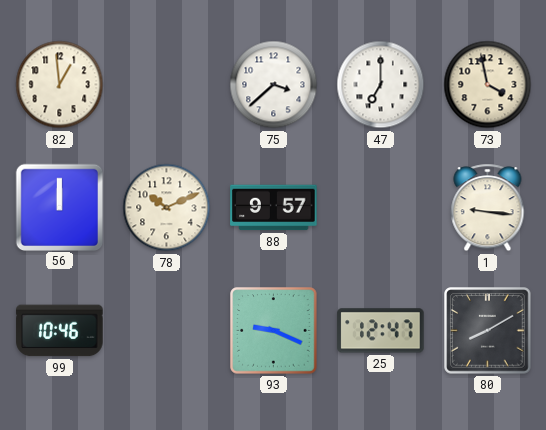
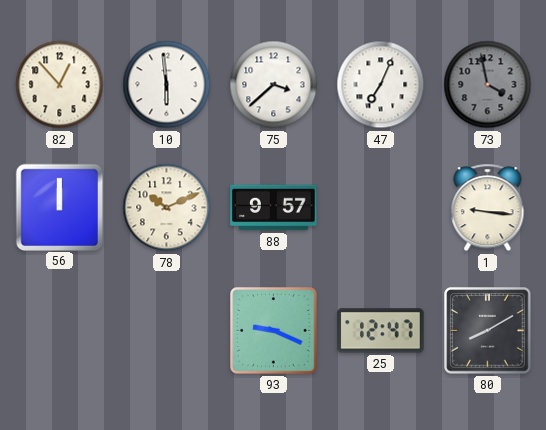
82: 12:59 -> 12:53
10: none -> 5:59
47: 7:00 -> 7:04
73 dial: cream -> grey
99: 10:46 -> none
